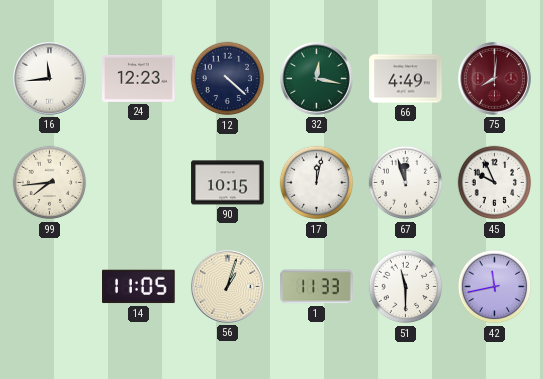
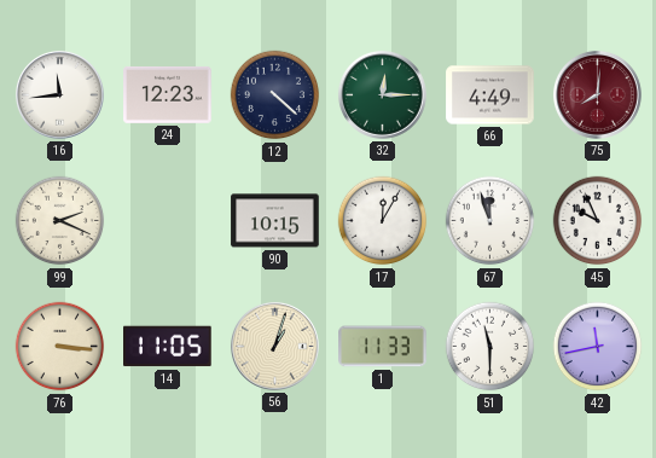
32: 12:17 -> 12:15
99: 7:44 -> 2:19
17: 12:02 -> 12:05
76: none -> 3:16
